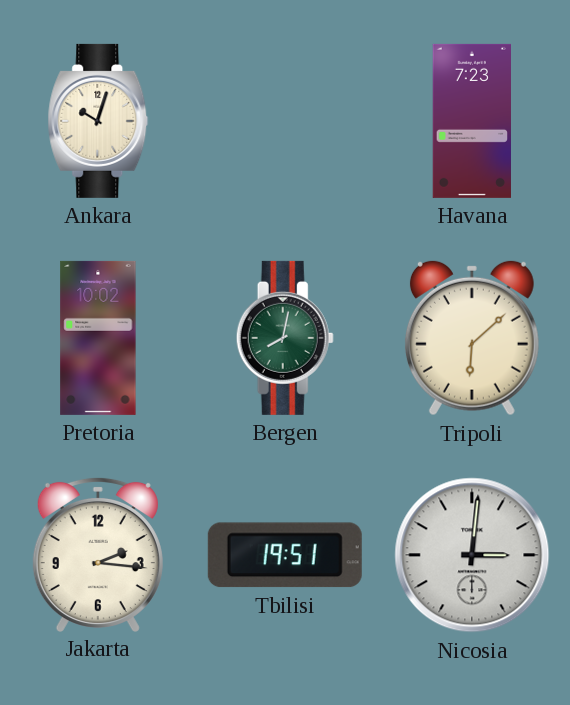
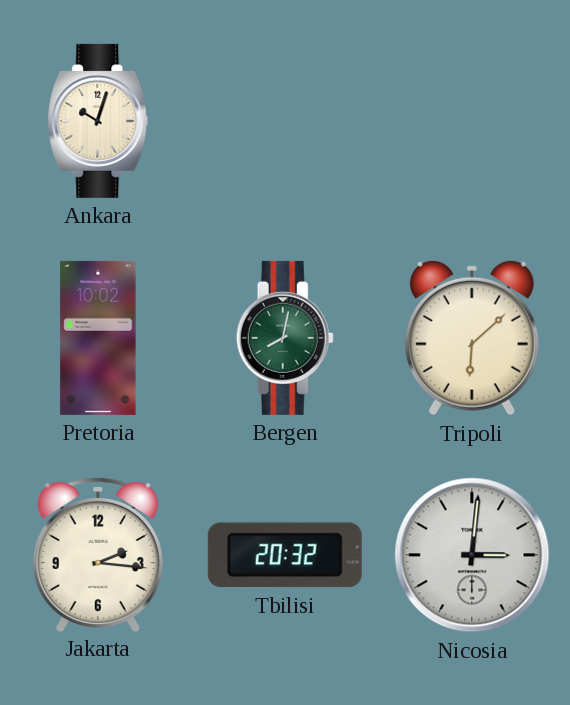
Havana: 7:23 -> none
Tbilisi: 19:51 -> 20:32
